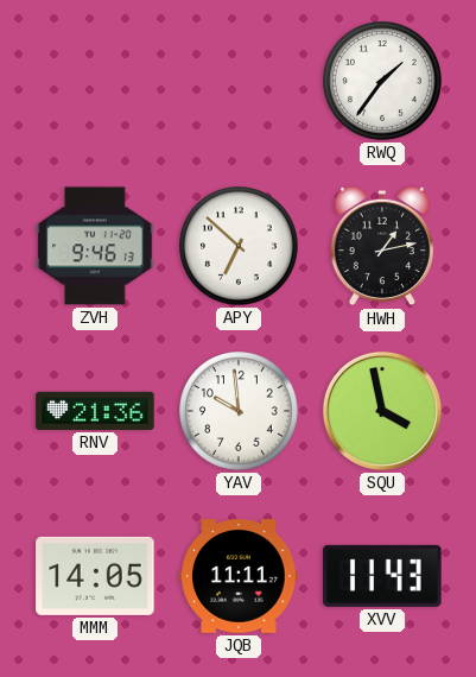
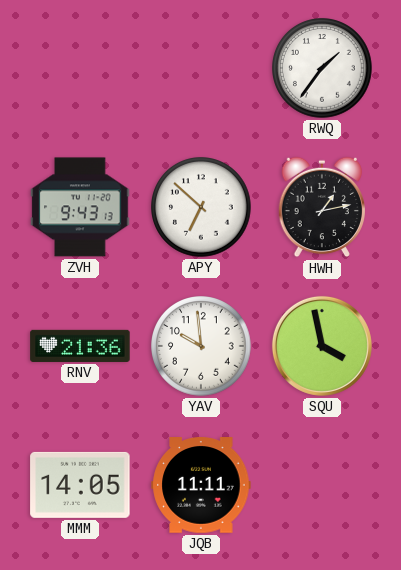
ZVH: 9:46 -> 9:43
XVV: 11:43 -> none
